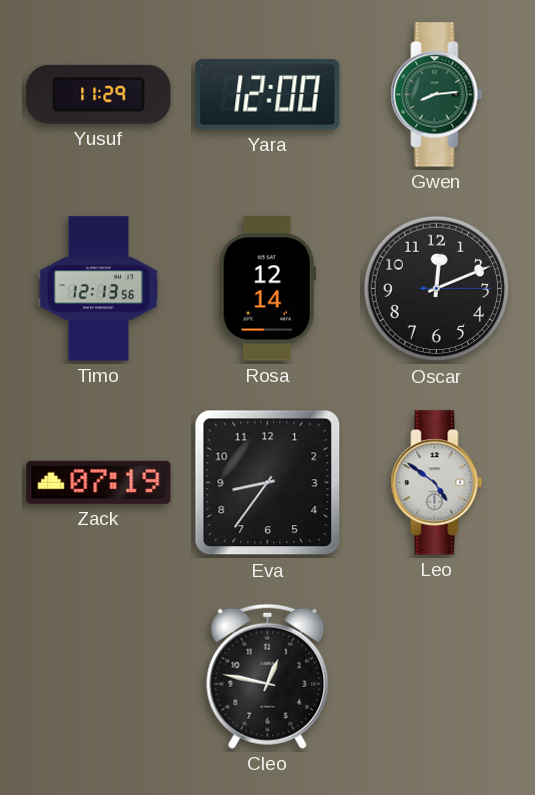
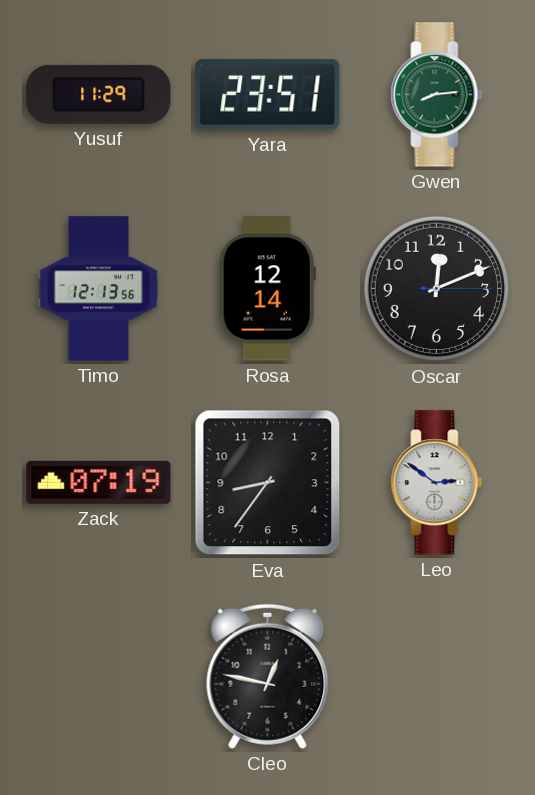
Yara: 12:00 -> 23:51
Leo: 4:51 -> 2:51
